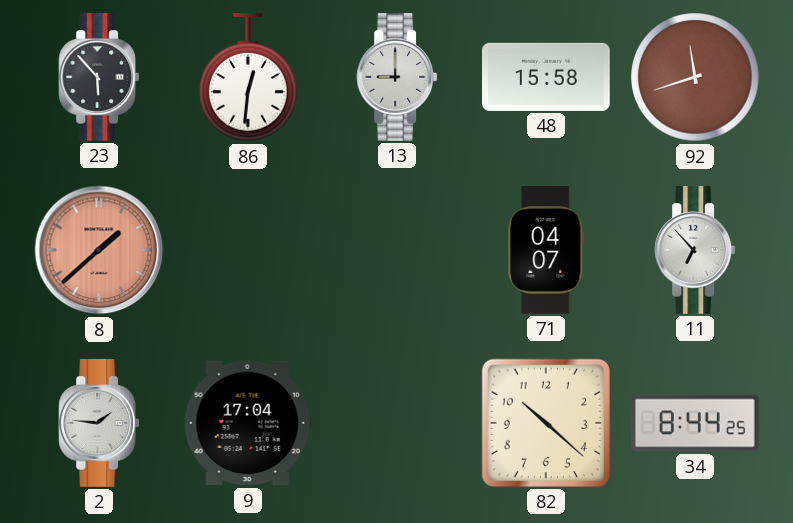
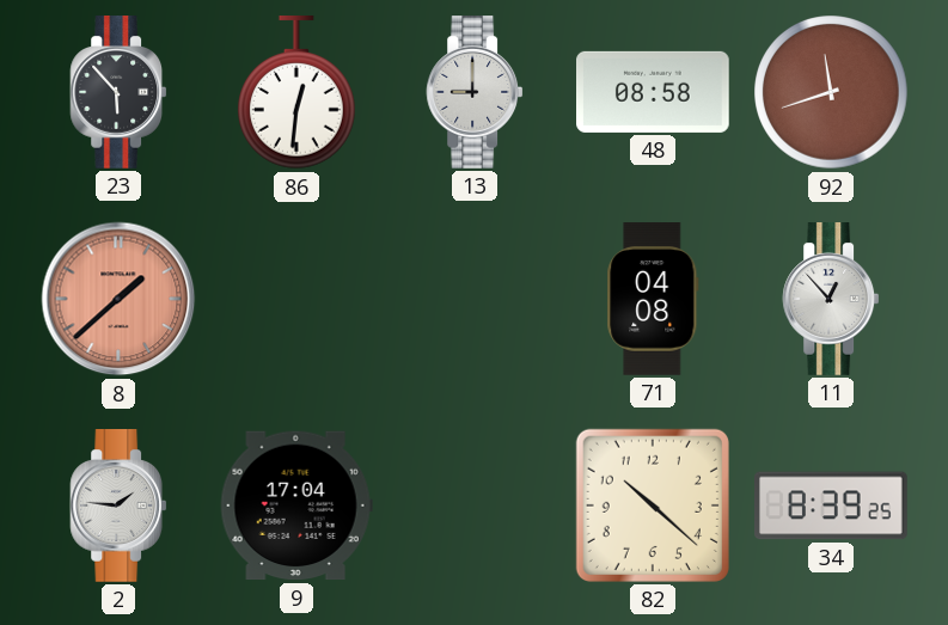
48: 15:58 -> 08:58
71: 04:07 -> 04:08
11: 6:53 -> 12:53
34: 8:44 -> 8:39
